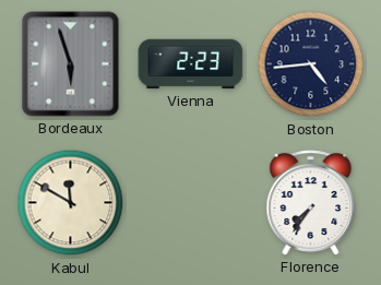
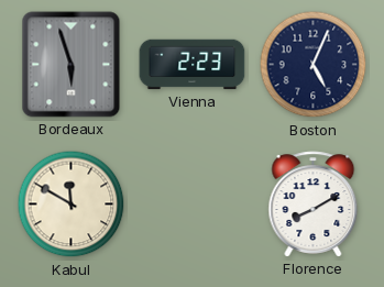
Boston: 4:44 -> 5:04
Florence: 7:36 -> 8:10
